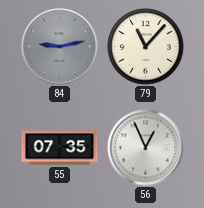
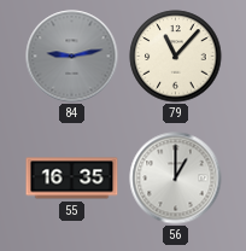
55: 07:35 -> 16:35
56: 12:56 -> 1:00
